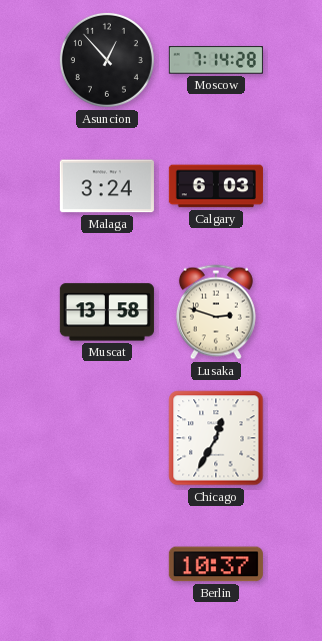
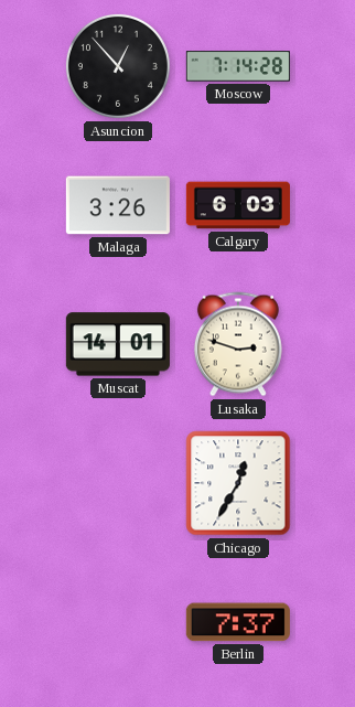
Malaga: 3:24 -> 3:26
Muscat: 13:58 -> 14:01
Berlin: 10:37 -> 7:37
